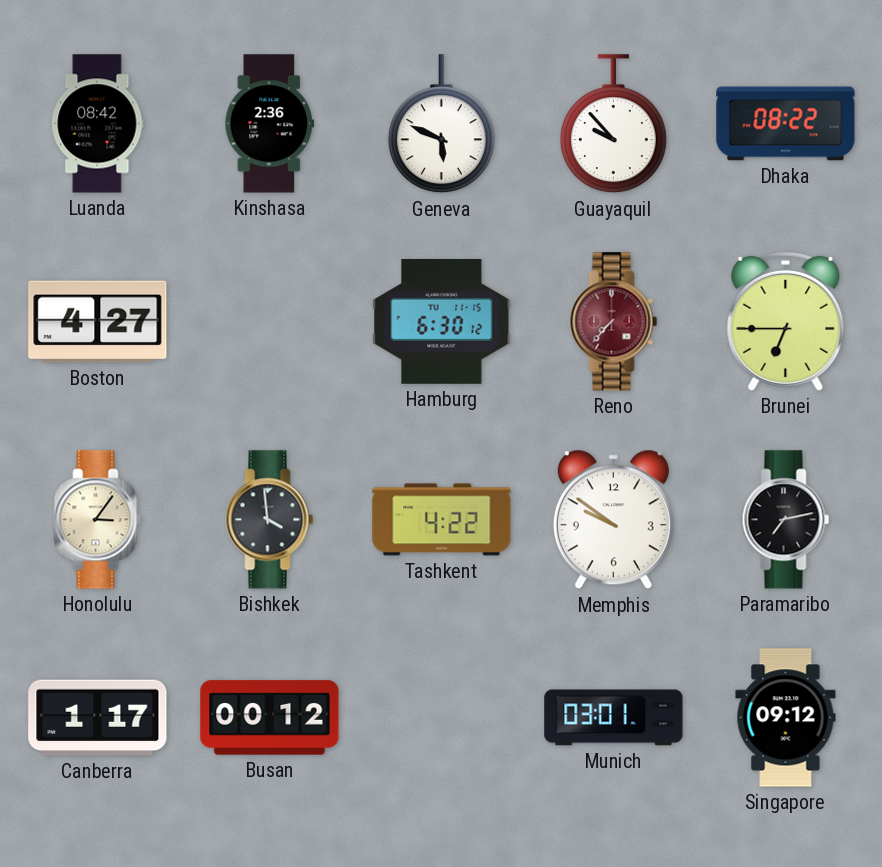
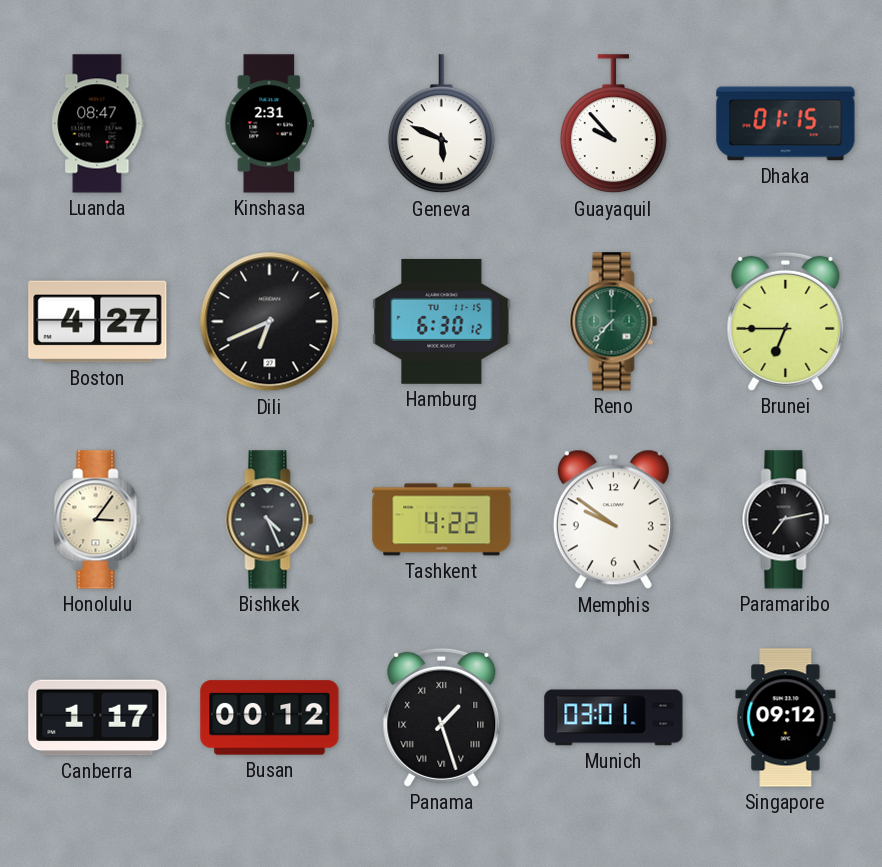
Luanda: 08:42 -> 08:47
Kinshasa: 2:36 -> 2:31
Dhaka: 08:22 -> 01:15
Dili: none -> 6:41
Reno dial: burgundy -> green
Bishkek: 3:59 -> 4:26
Panama: none -> 1:27
